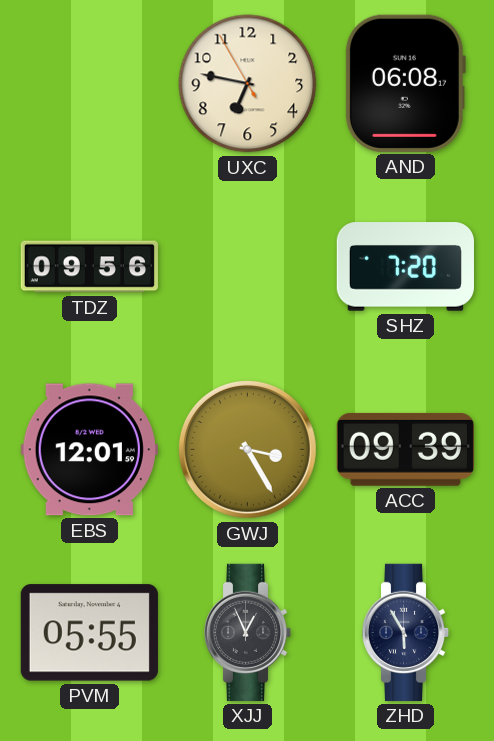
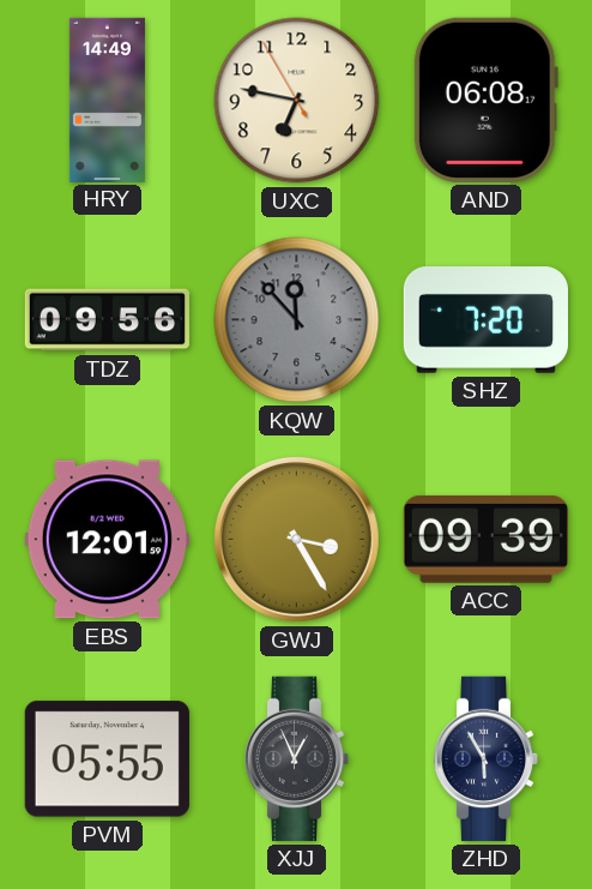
HRY: none -> 14:49
KQW: none -> 11:53
